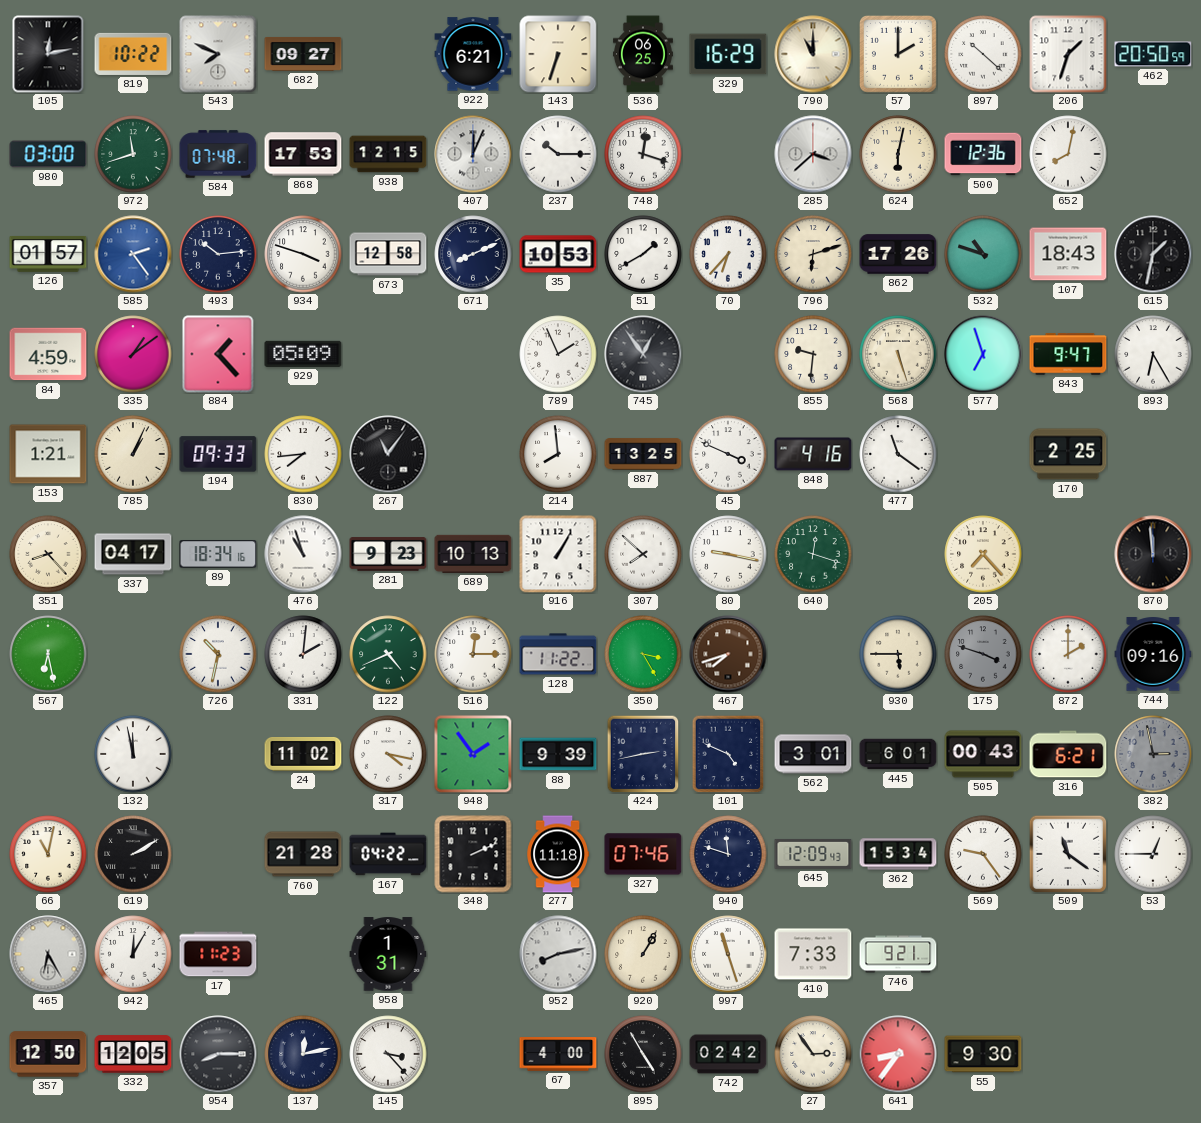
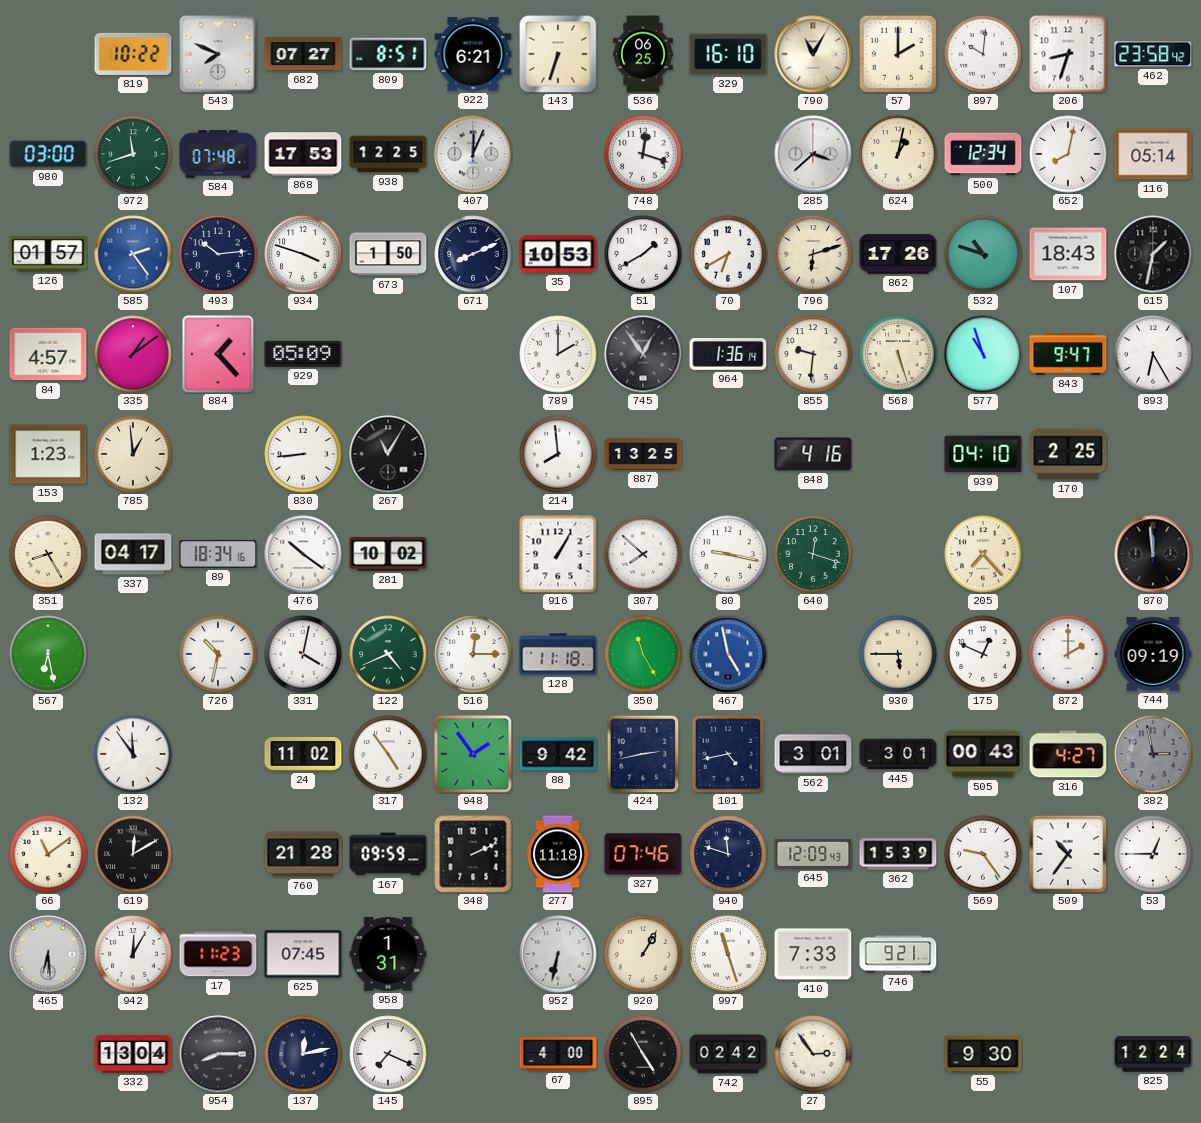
105: 12:13 -> none
682: 09:27 -> 07:27
809: none -> 8:51
329: 16:29 -> 16:10
790: 11:00 -> 11:05
897: 10:22 -> 10:01
206: 1:33 -> 8:33
462: 20:50 -> 23:58
938: 12:15 -> 12:25
237: 10:15 -> none
624: 6:02 -> 1:02
500: 12:36 -> 12:34
116: none -> 05:14
673: 12:58 -> 1:50
70: 6:37 -> 6:40
84: 4:59 -> 4:57
789: 1:56 -> 2:00
964: none -> 1:36
577: 6:57 -> 10:57
153: 1:21 -> 1:23
785: 1:04 -> 12:59
194: 09:33 -> none
830: 7:44 -> 8:44
267: 11:06 -> 11:05
45: 3:49 -> none
477: 11:21 -> none
939: none -> 04:10
351: 8:23 -> 8:25
476: 10:57 -> 10:21
281: 9:23 -> 10:02
689: 10:13 -> none
331: 2:01 -> 4:02
128: 11:22 -> 11:18
350: 3:25 -> 11:25
467: 7:42 -> 4:58
467 dial: brown -> blue
175: 3:48 -> 12:49
175 dial: grey -> white
744: 09:16 -> 09:19
132: 11:58 -> 11:54
317: 4:17 -> 4:54
88: 9:39 -> 9:42
101: 4:49 -> 4:43
445: 6:01 -> 3:01
316: 6:21 -> 4:27
66: 11:02 -> 11:09
619: 2:10 -> 12:10
167: 04:22 -> 09:59
362: 15:34 -> 15:39
509: 11:21 -> 10:36
465: 6:25 -> 6:29
625: none -> 07:45
952: 8:13 -> 6:32
357: 12:50 -> none
332: 12:05 -> 13:04
145: 3:23 -> 7:19
641: 8:36 -> none
825: none -> 12:24
